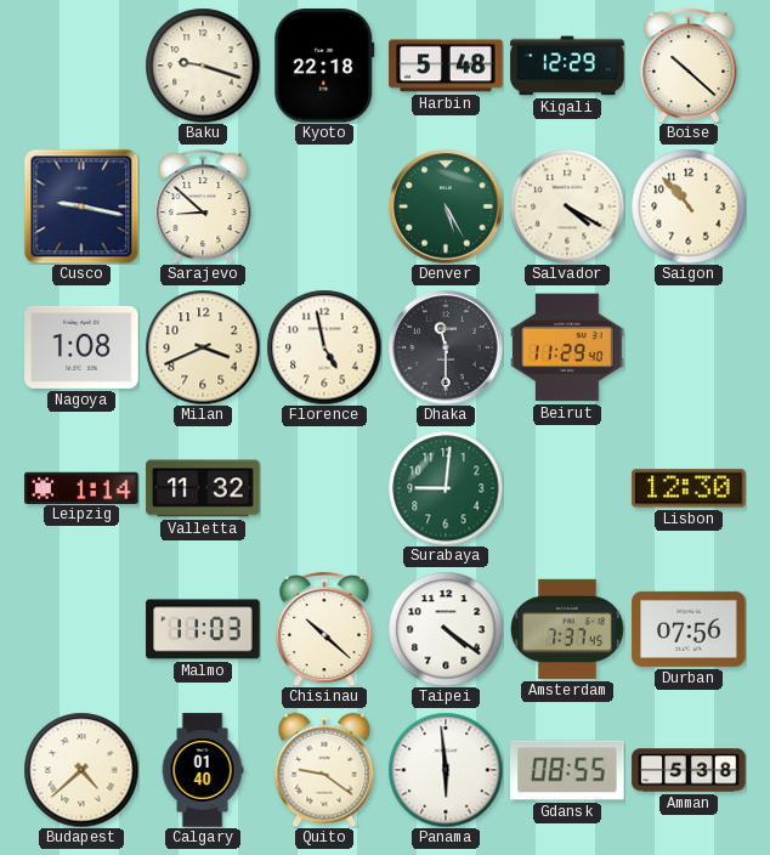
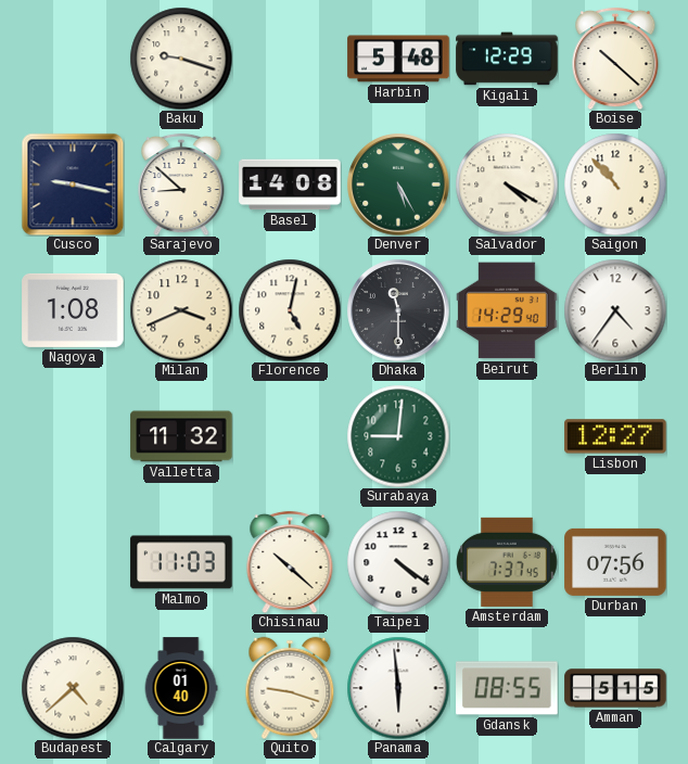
Kyoto: 22:18 -> none
Basel: none -> 14:08
Florence: 4:58 -> 5:02
Beirut: 11:29 -> 14:29
Berlin: none -> 4:36
Leipzig: 1:14 -> none
Lisbon: 12:30 -> 12:27
Quito: 9:21 -> 9:18
Amman: 5:38 -> 5:15
